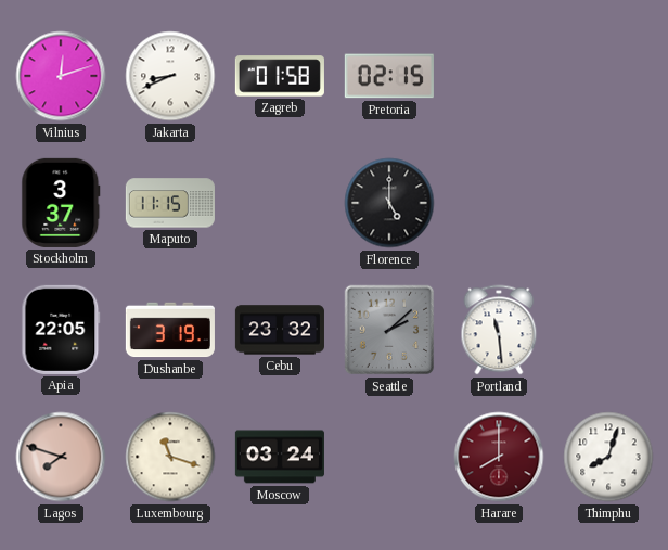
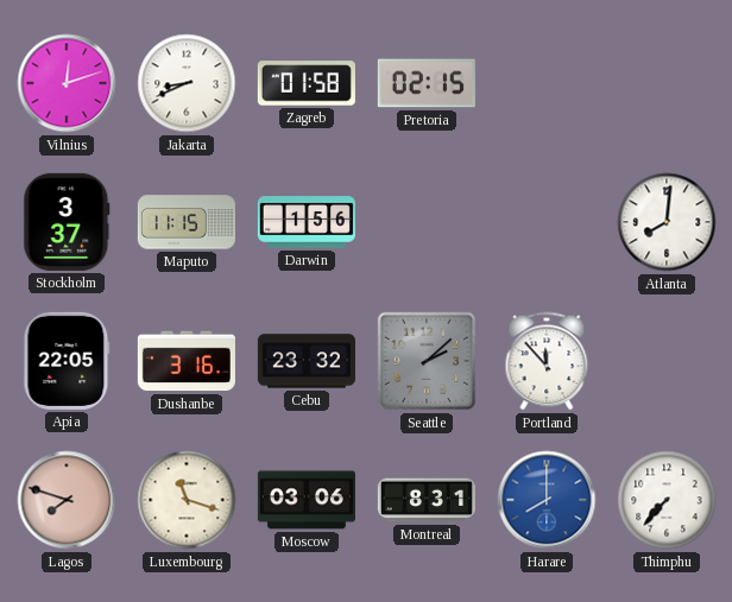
Darwin: none -> 1:56
Florence: 5:00 -> none
Atlanta: none -> 8:01
Dushanbe: 3:19 -> 3:16
Portland: 11:29 -> 11:53
Moscow: 03:24 -> 03:06
Montreal: none -> 8:31
Harare dial: burgundy -> blue
Thimphu: 8:03 -> 7:37
